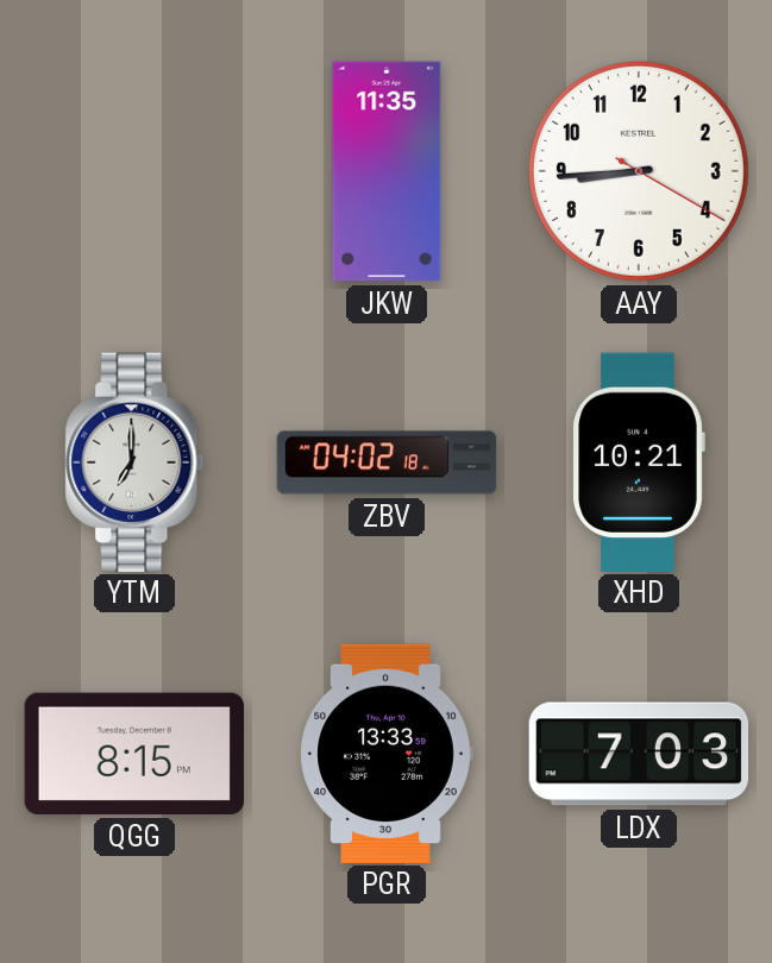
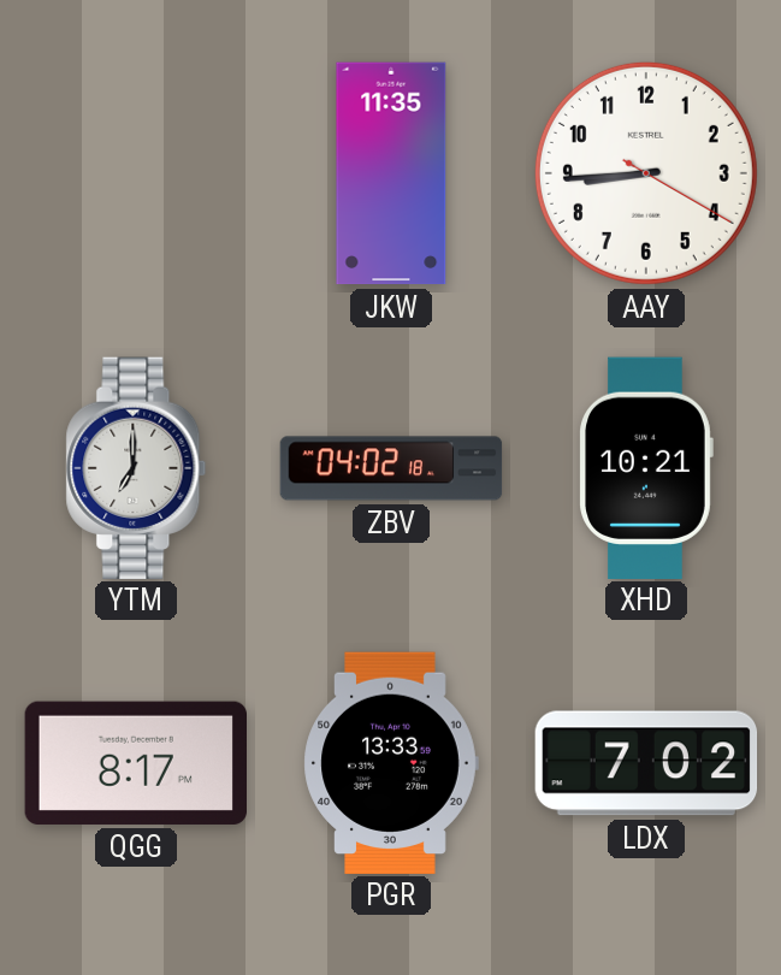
QGG: 8:15 -> 8:17
LDX: 7:03 -> 7:02
